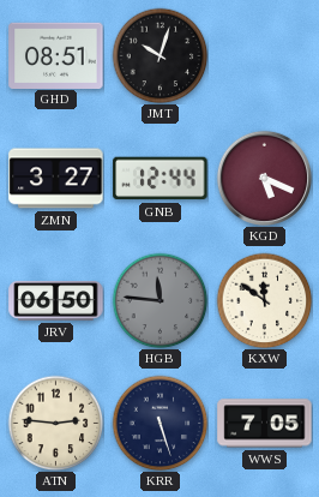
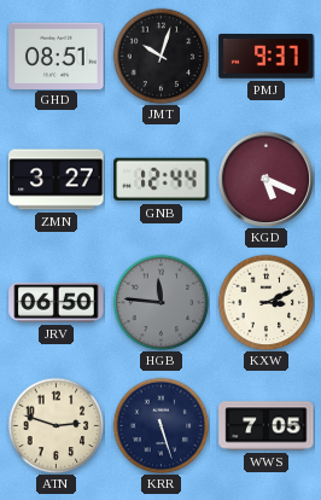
PMJ: none -> 9:37
KXW: 11:51 -> 3:11
ATN: 2:46 -> 2:48
